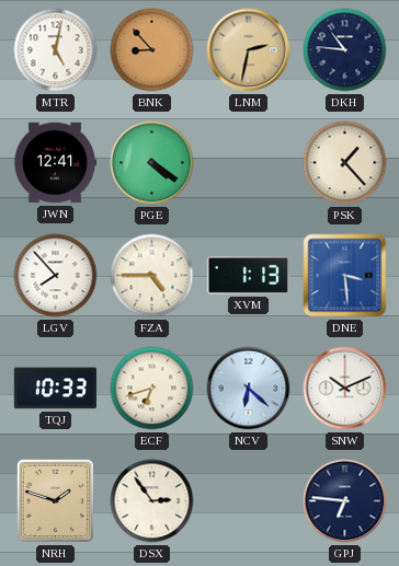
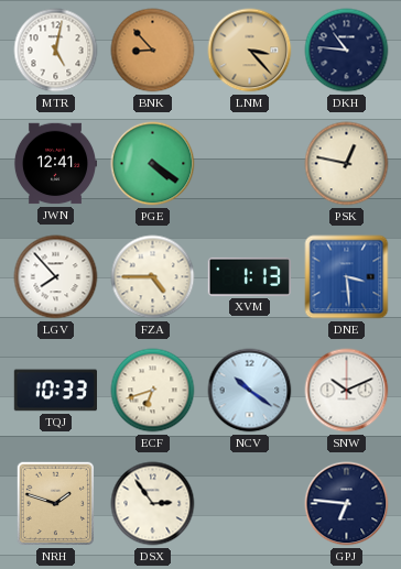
LNM: 2:32 -> 3:23
PSK: 1:23 -> 12:47
NCV: 6:22 -> 10:21
